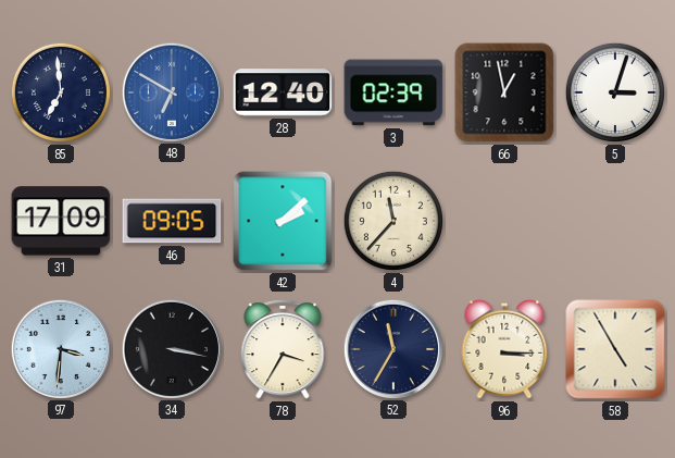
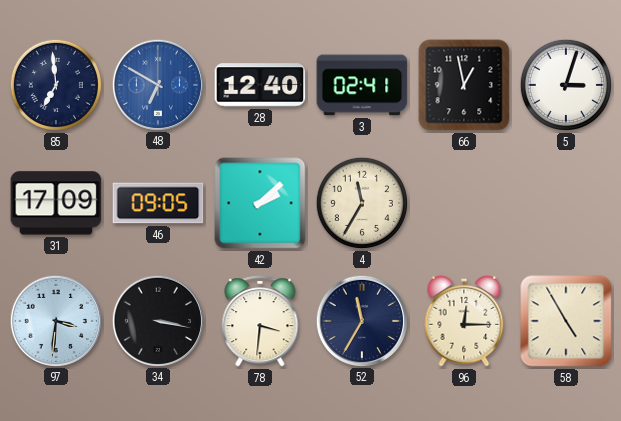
3: 02:39 -> 02:41
4: 11:37 -> 11:35
78: 3:35 -> 3:31
96: 3:15 -> 12:15
